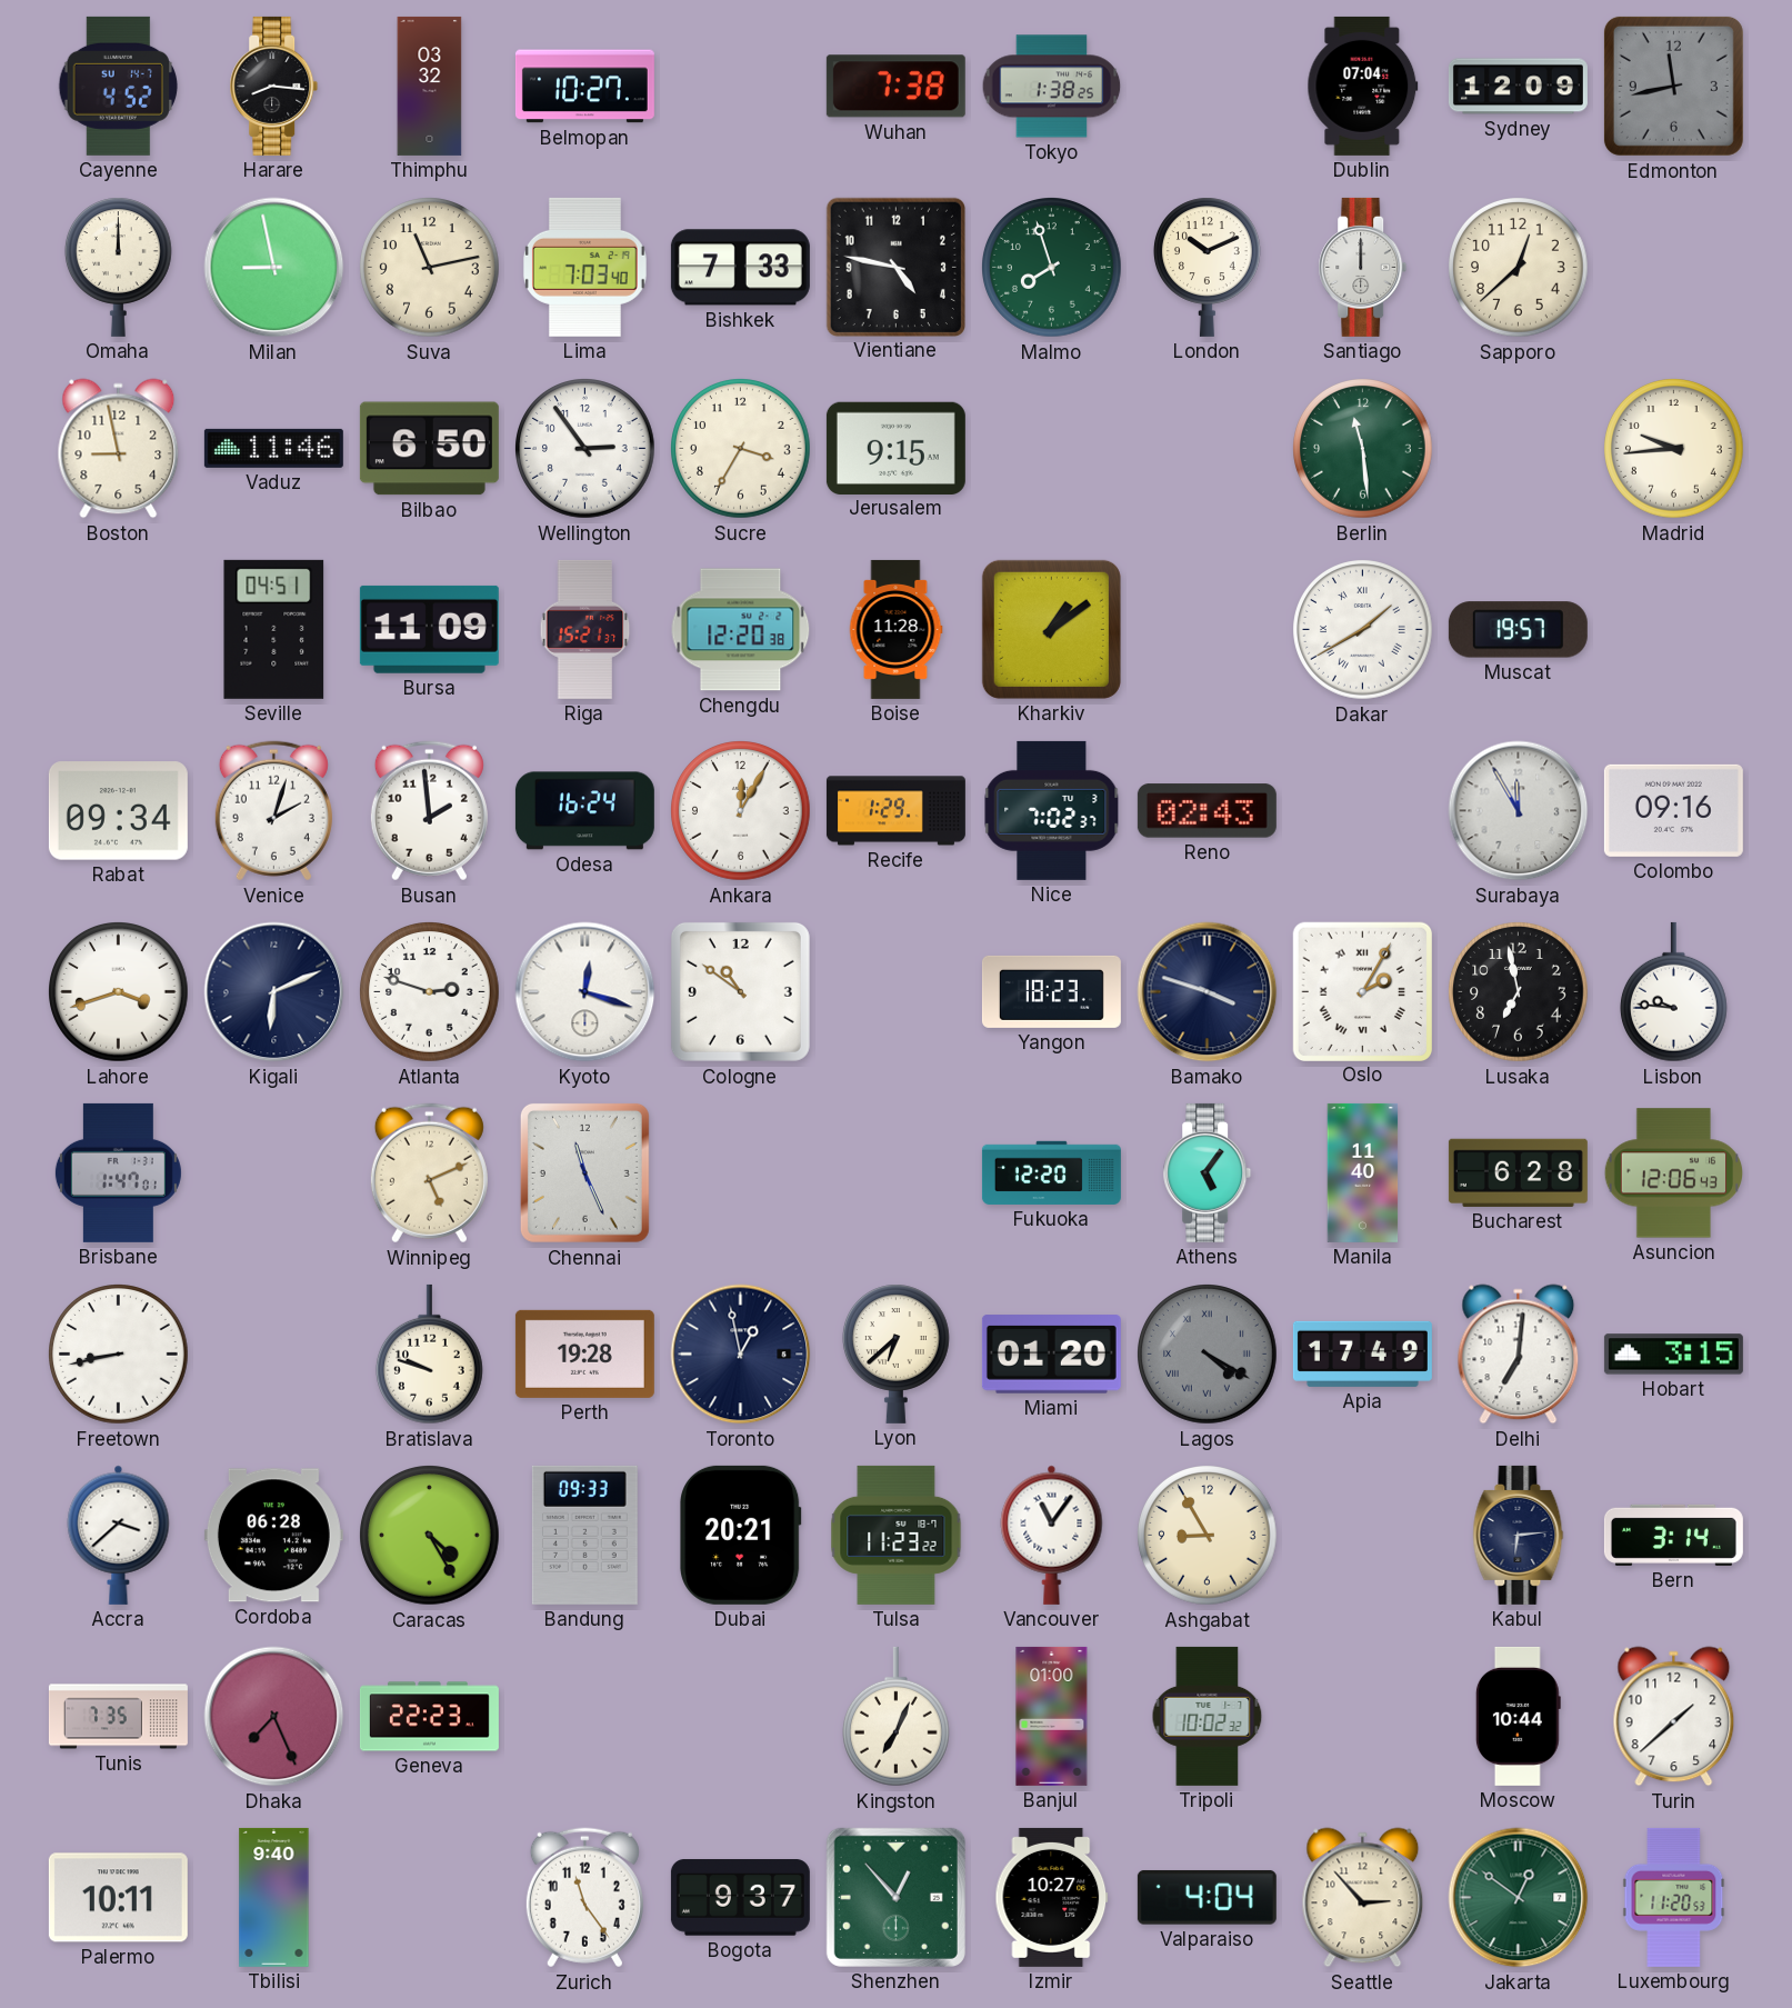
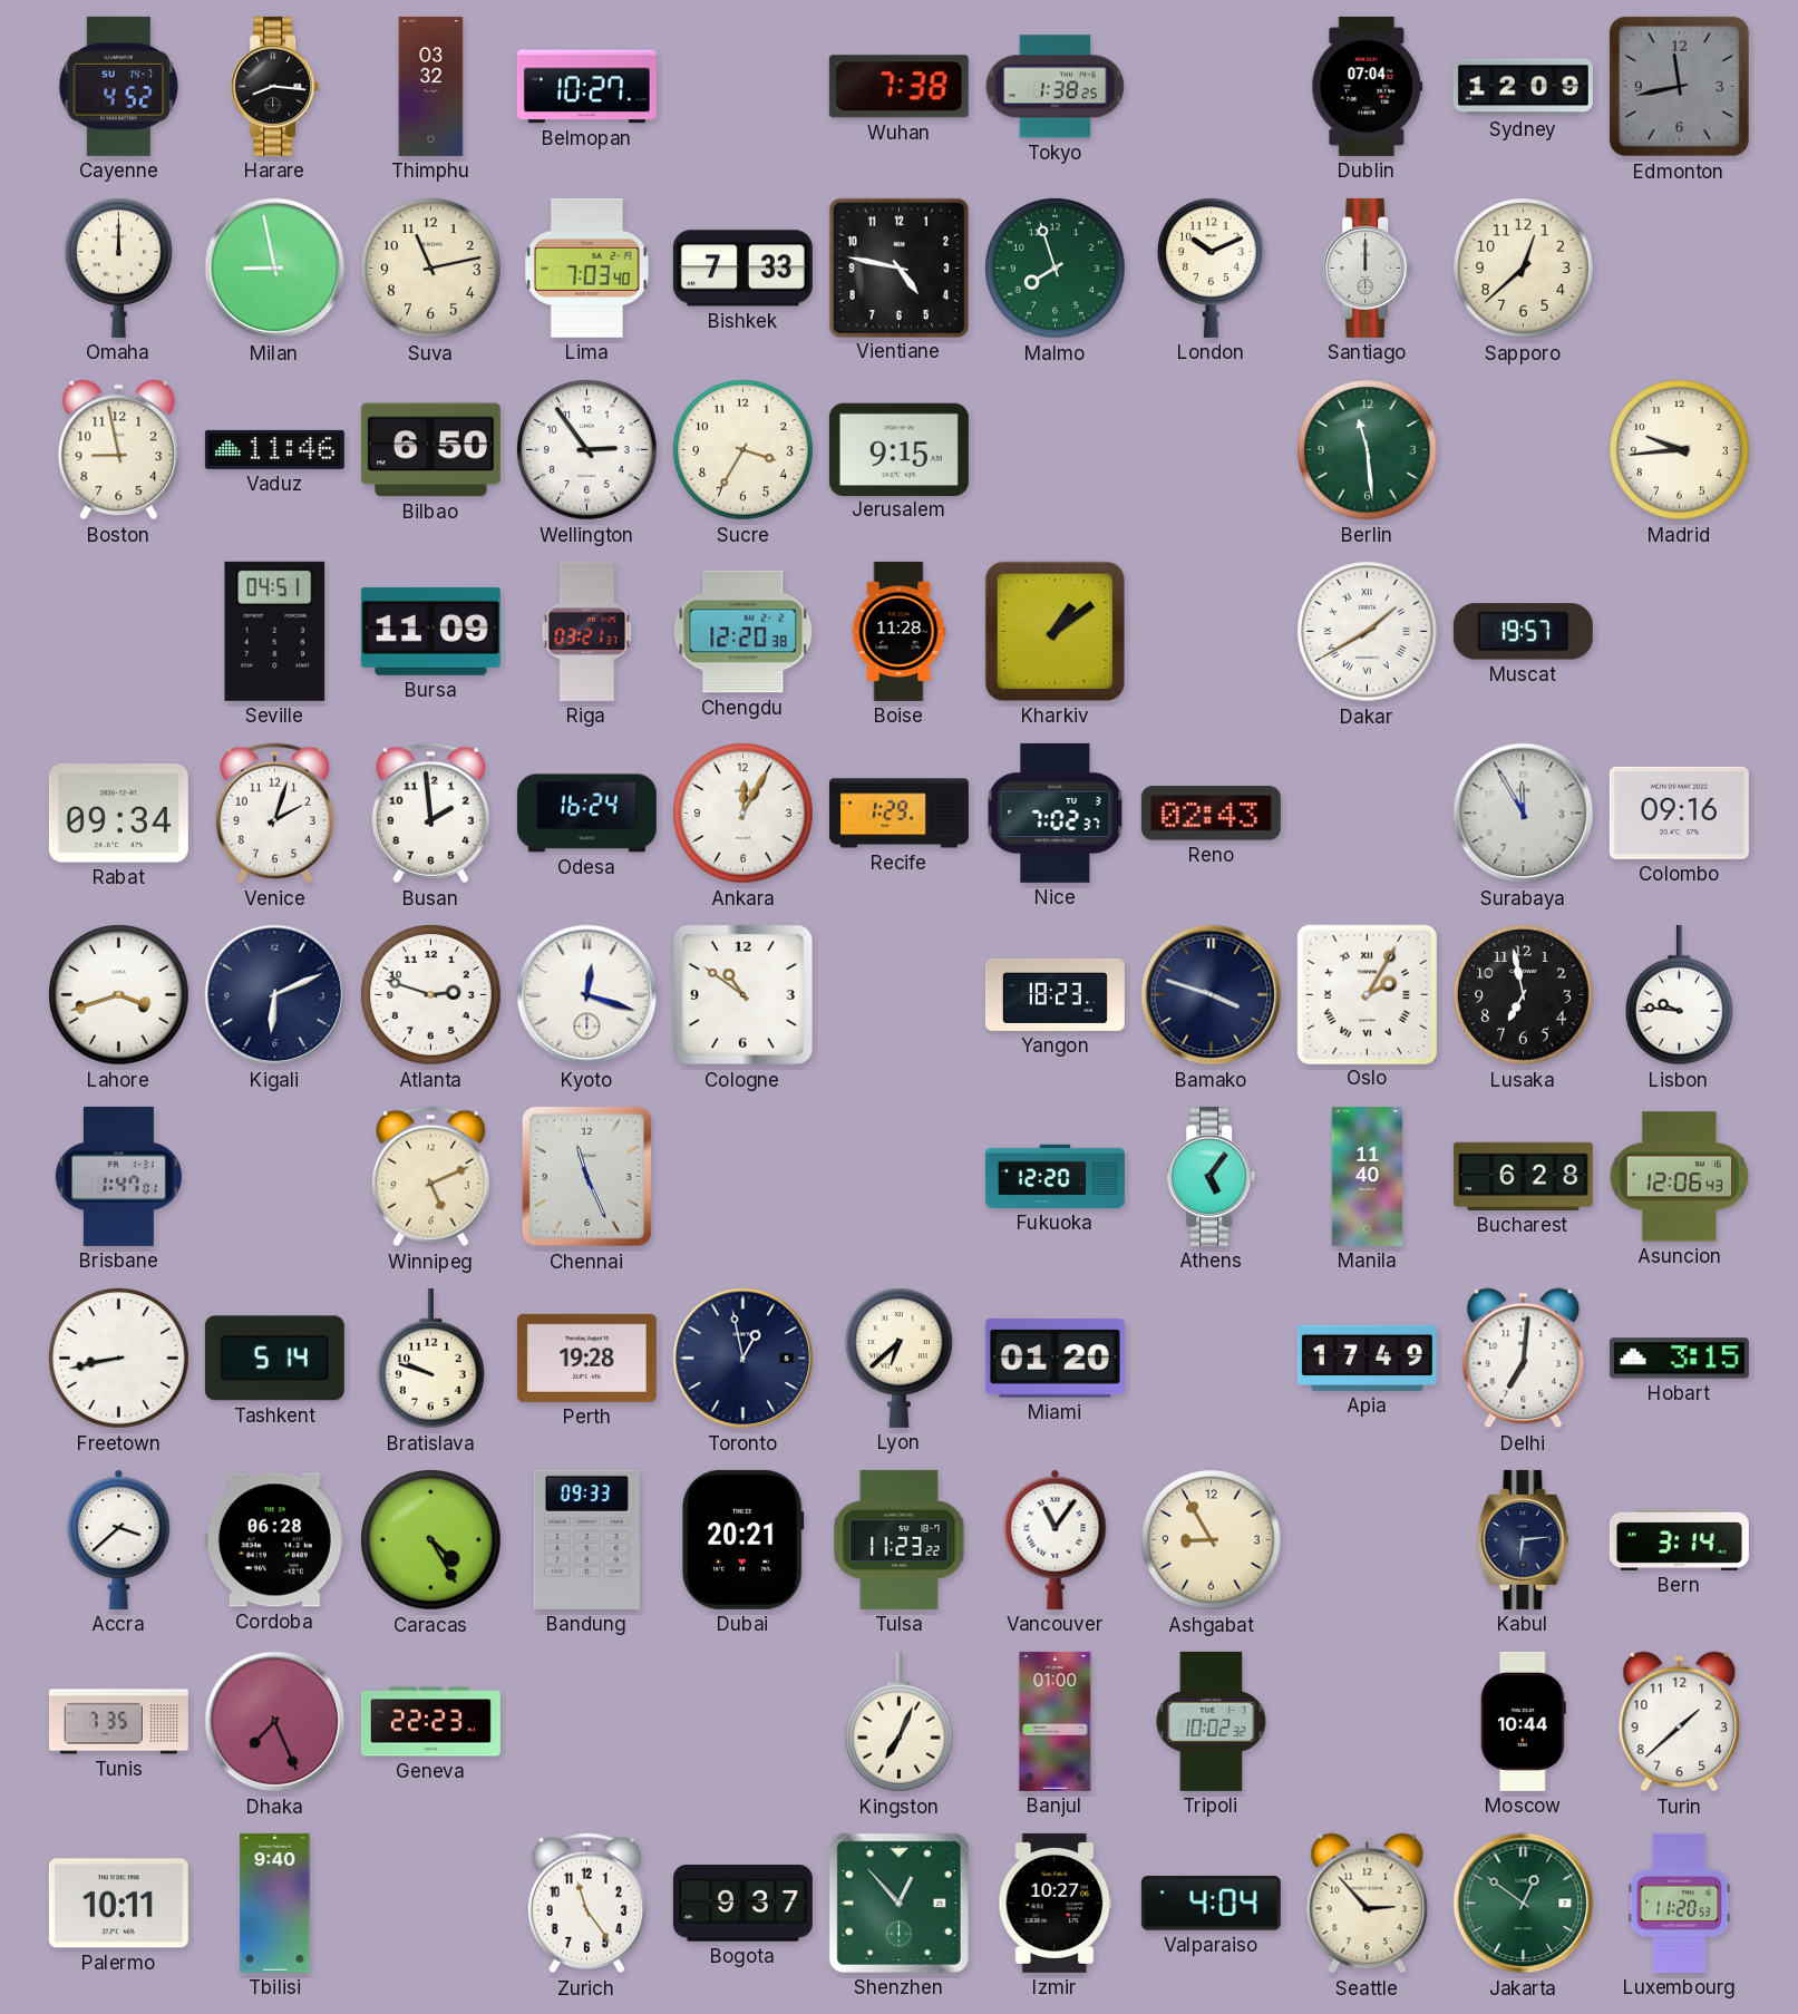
Riga: 15:21 -> 03:21
Tashkent: none -> 5:14
Lagos: 4:20 -> none
